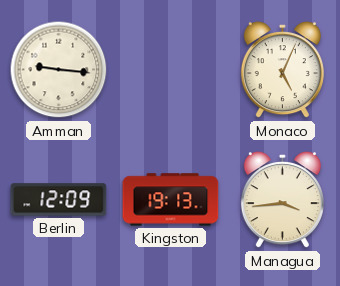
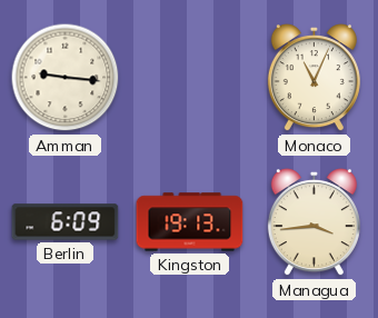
Monaco: 5:04 -> 11:04
Berlin: 12:09 -> 6:09
